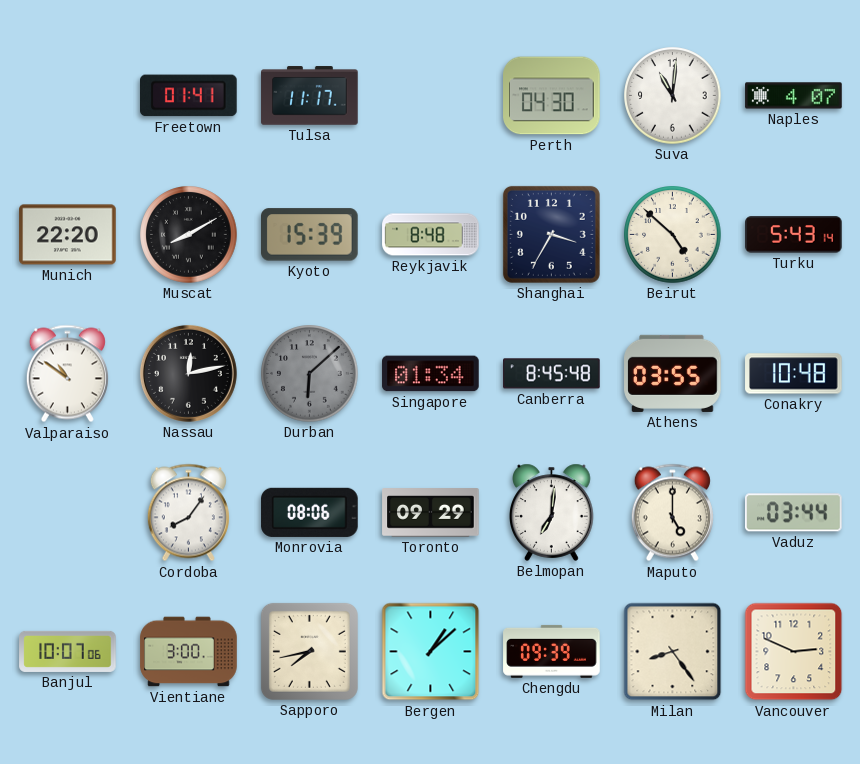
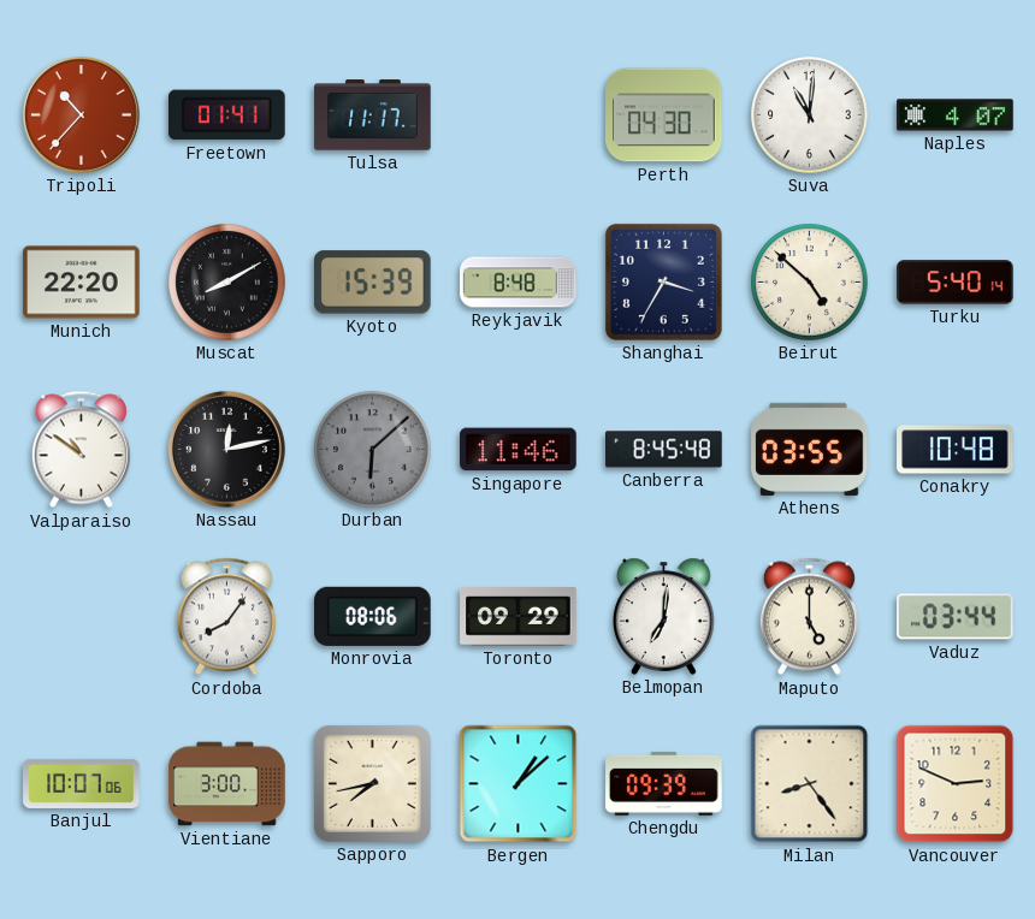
Tripoli: none -> 10:37
Turku: 5:43 -> 5:40
Singapore: 01:34 -> 11:46
